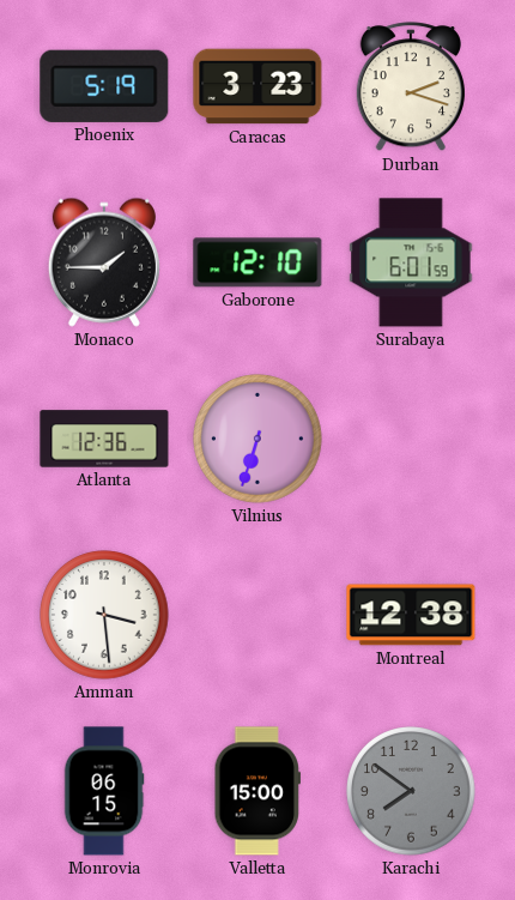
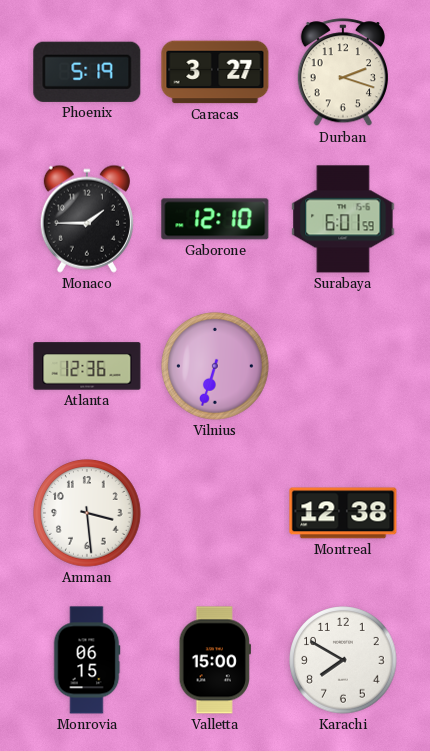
Caracas: 3:23 -> 3:27
Karachi: 7:51 -> 7:50
Karachi dial: grey -> white
